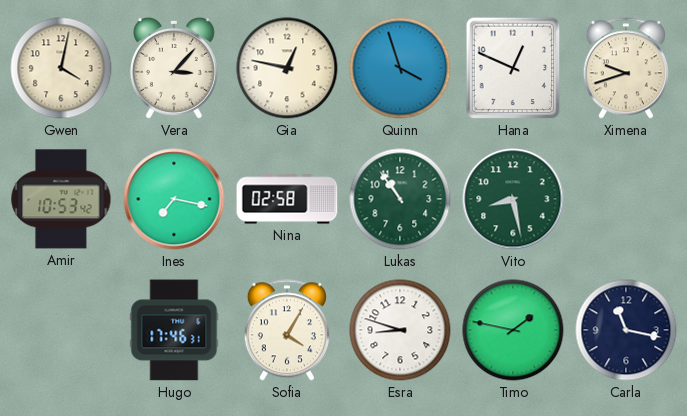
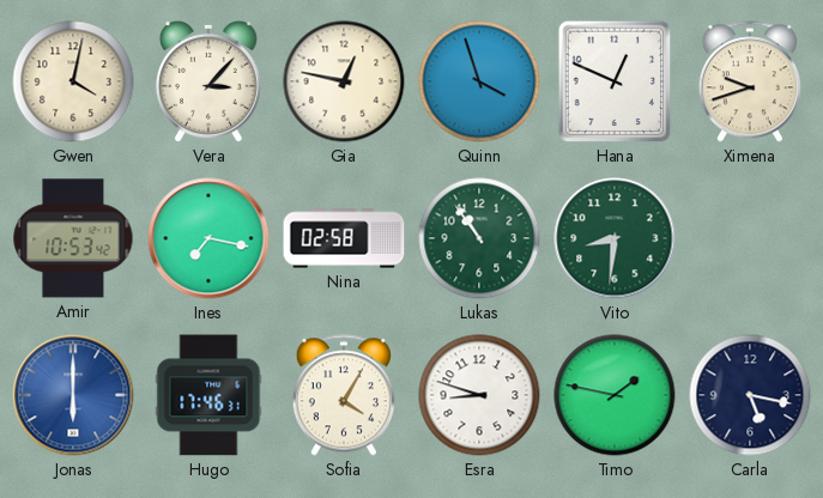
Vito: 8:28 -> 8:31
Jonas: none -> 6:00
Carla: 11:17 -> 5:17
